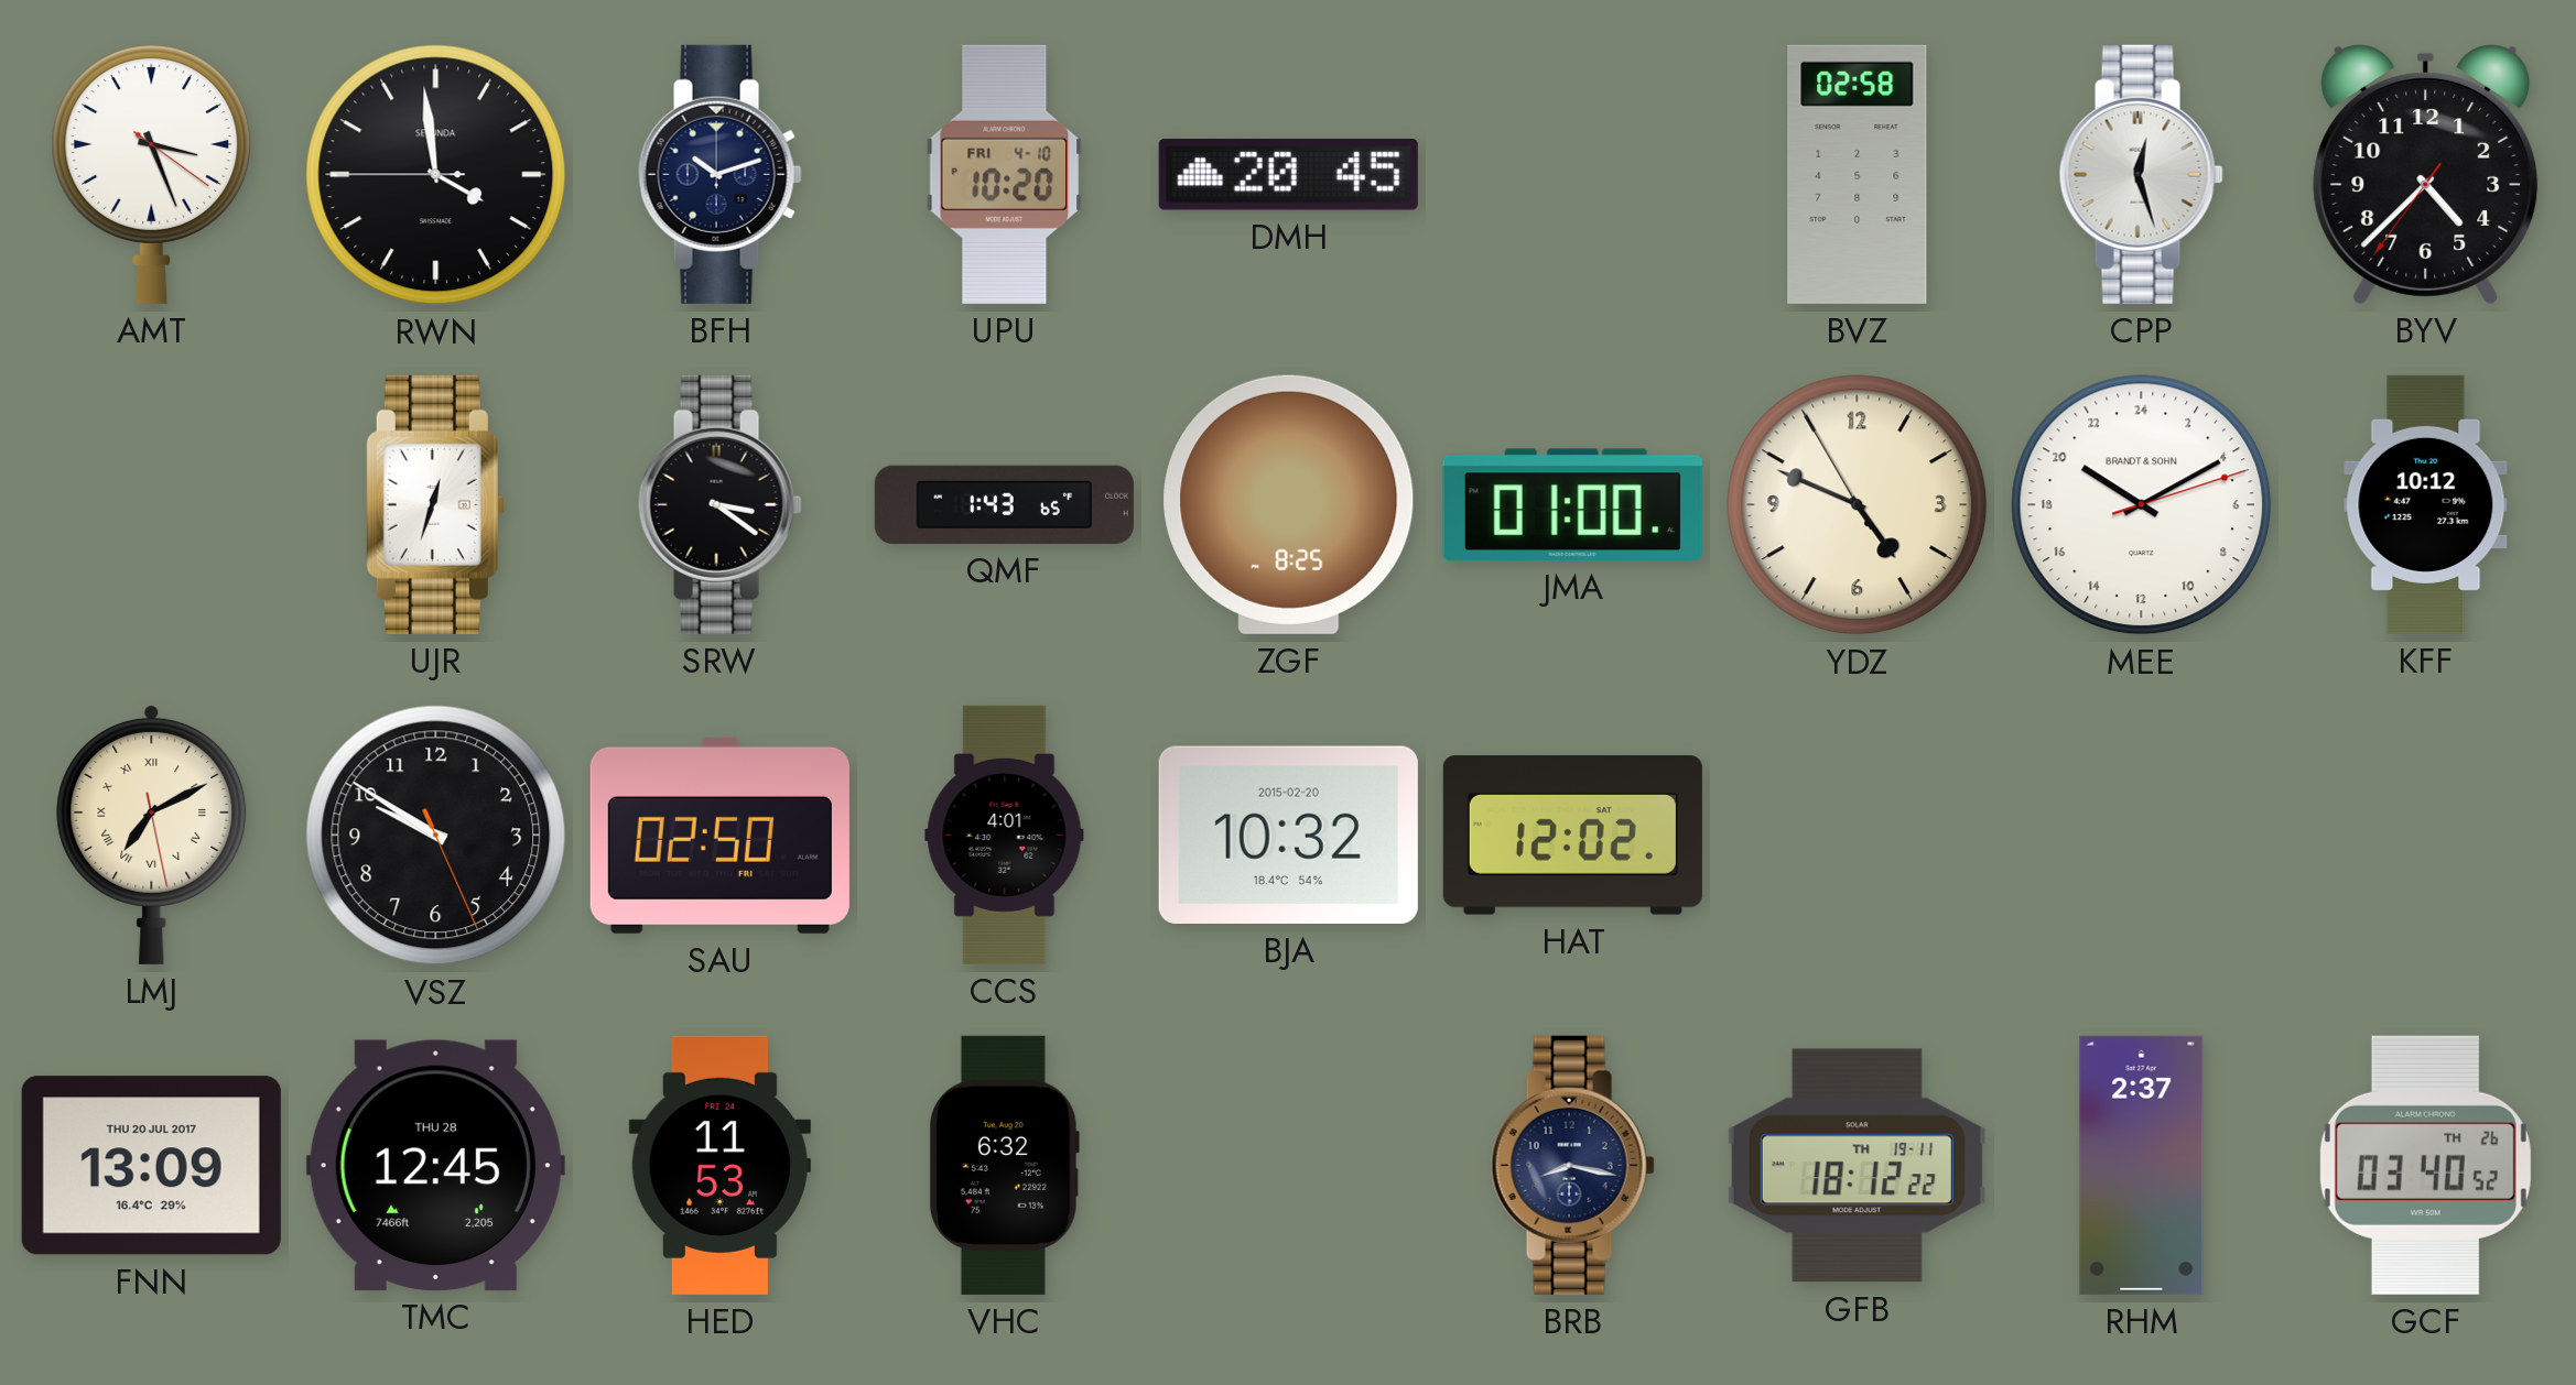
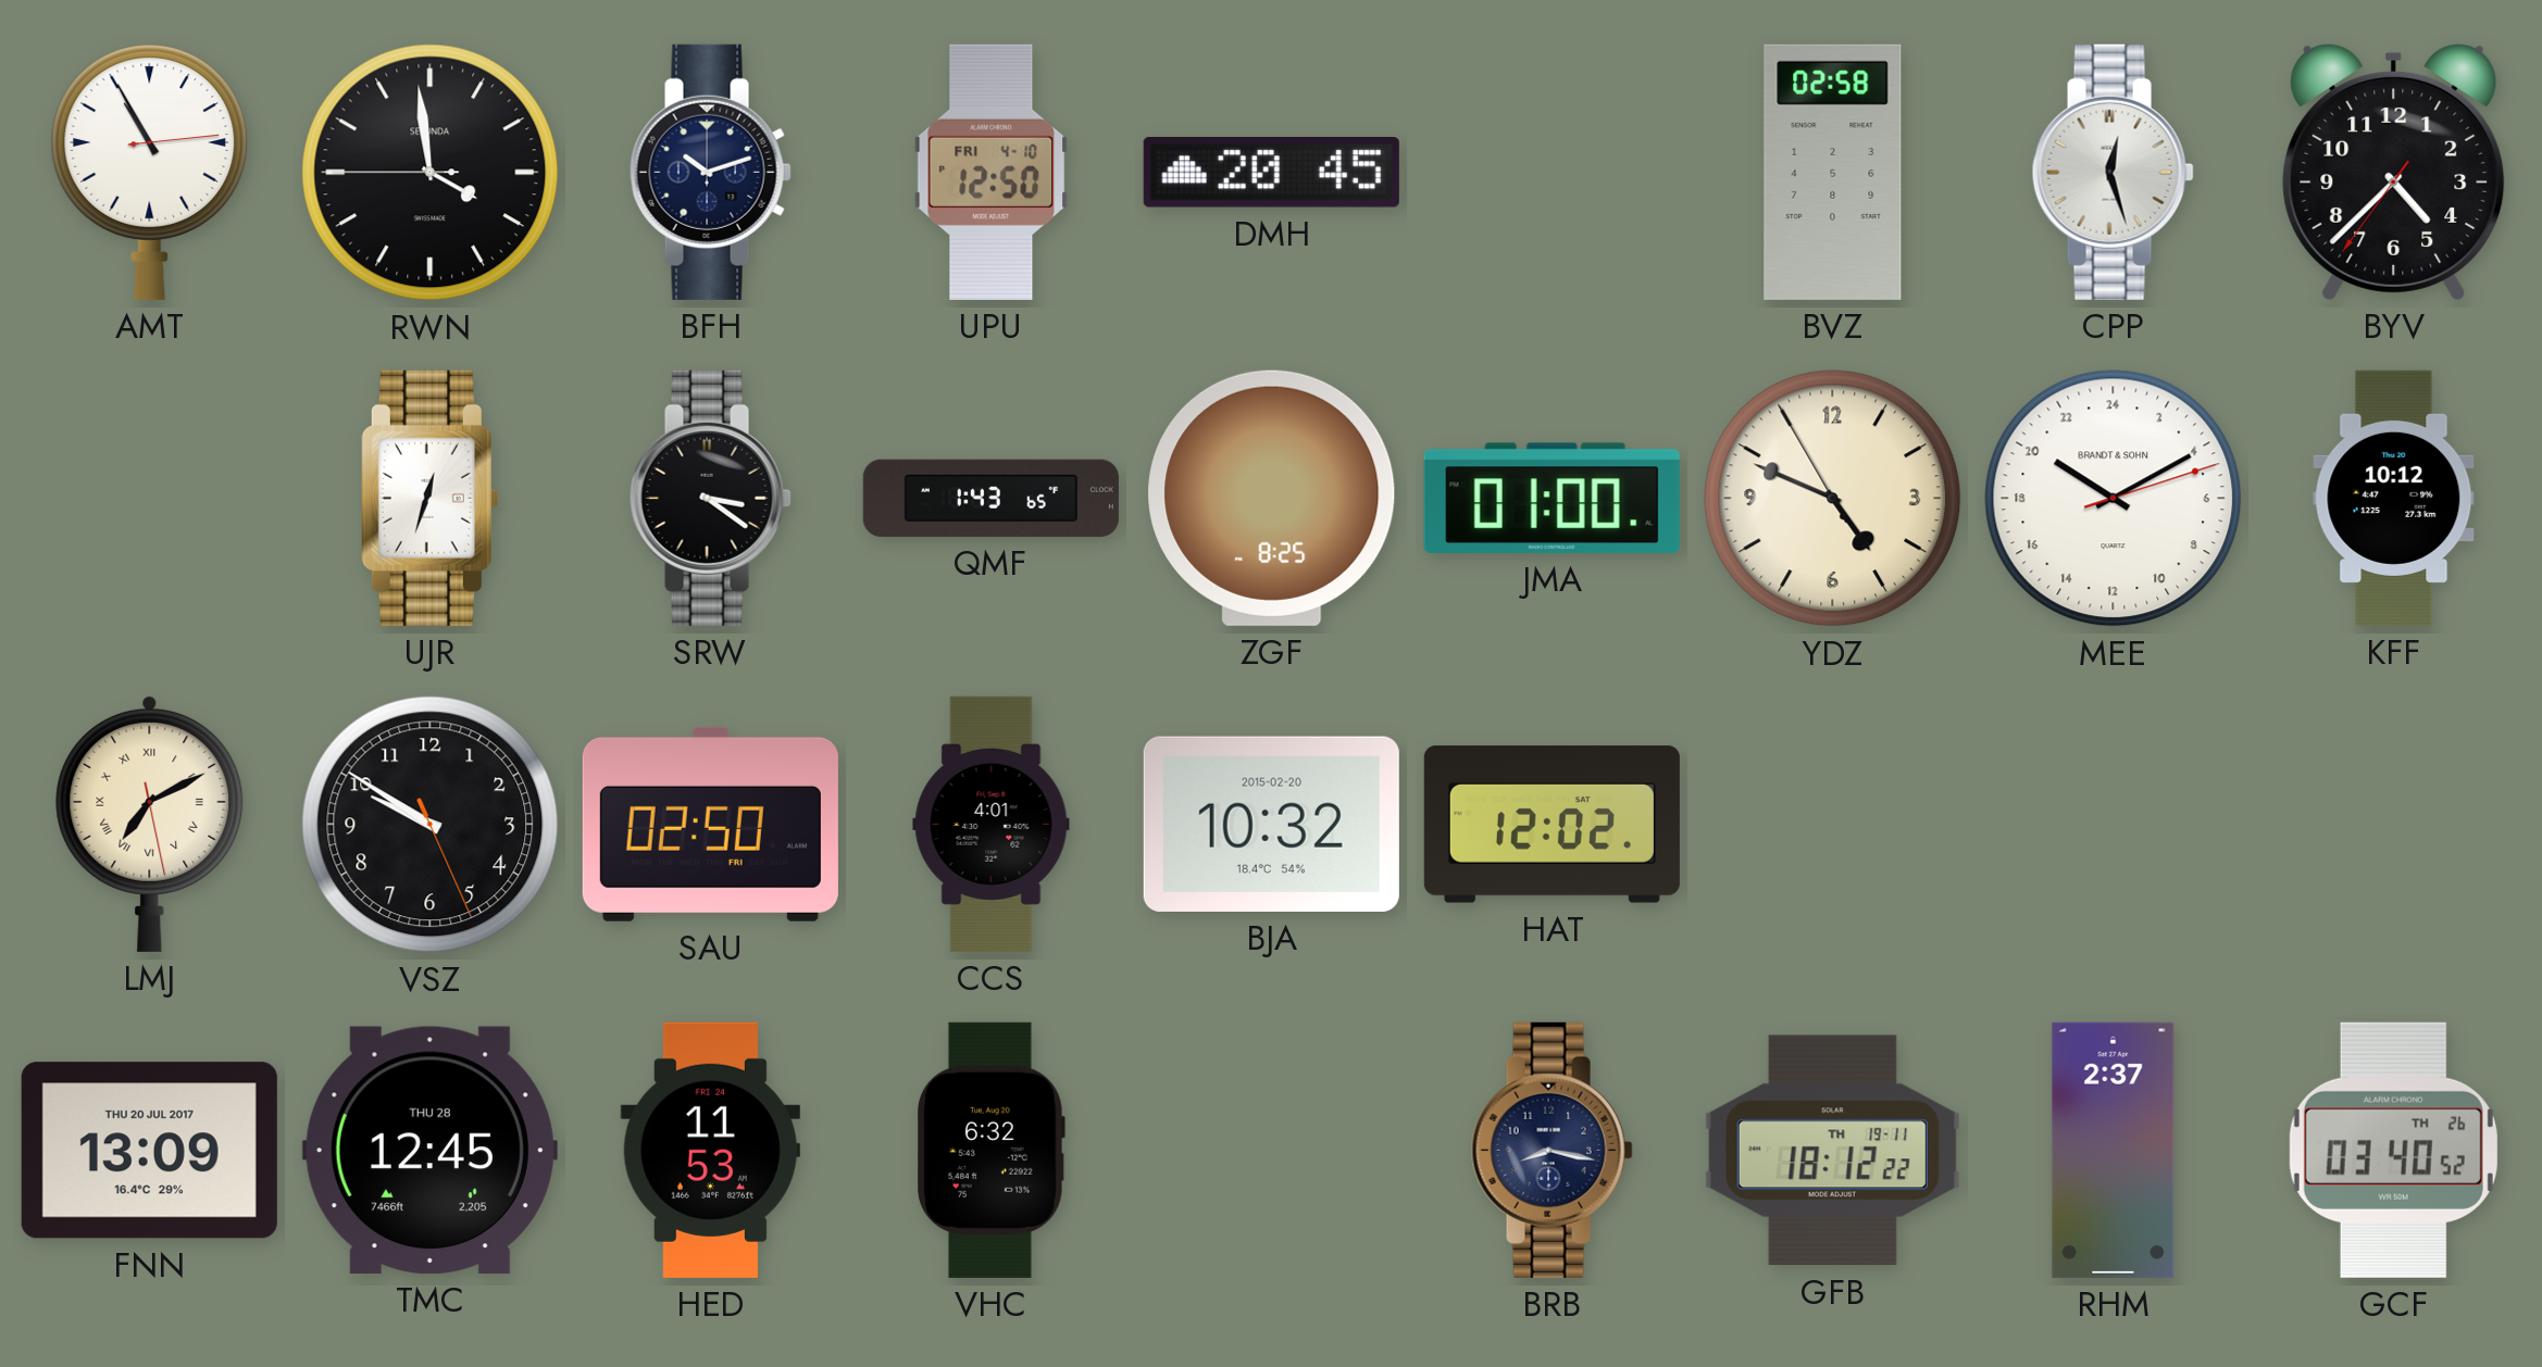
AMT: 3:26 -> 10:55
UPU: 10:20 -> 12:50
